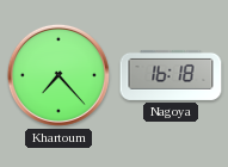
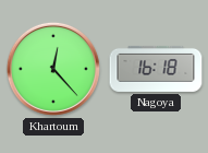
Khartoum: 7:23 -> 12:23
